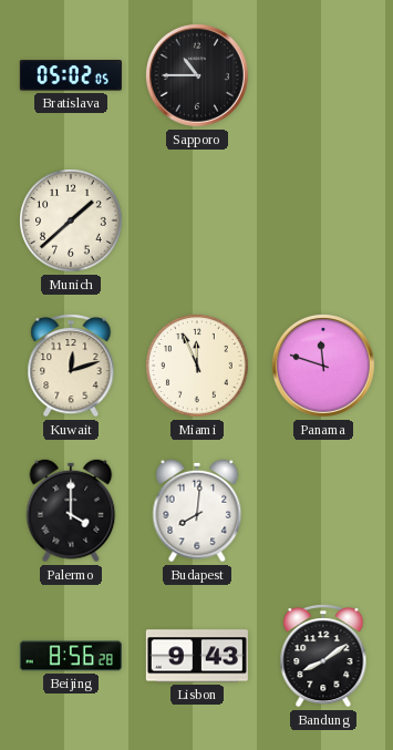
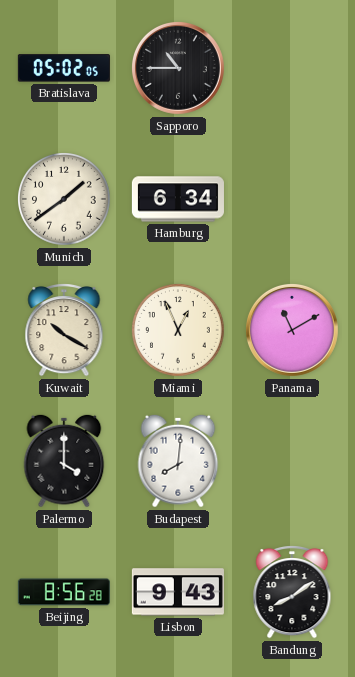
Munich: 1:38 -> 1:39
Hamburg: none -> 6:34
Kuwait: 12:12 -> 10:20
Miami: 11:56 -> 12:56
Panama: 11:48 -> 11:10
